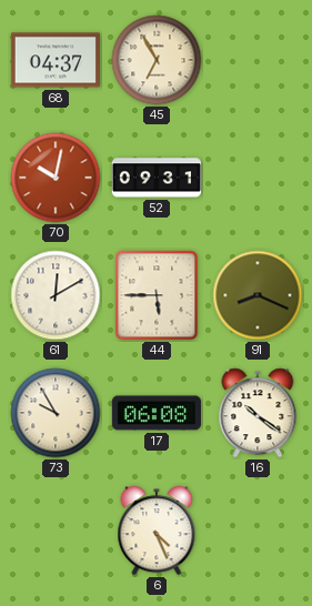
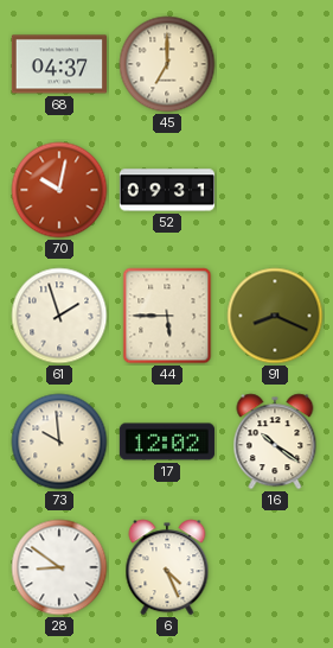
45: 6:55 -> 7:00
61: 12:10 -> 1:57
73: 9:55 -> 9:59
17: 06:08 -> 12:02
28: none -> 8:51
